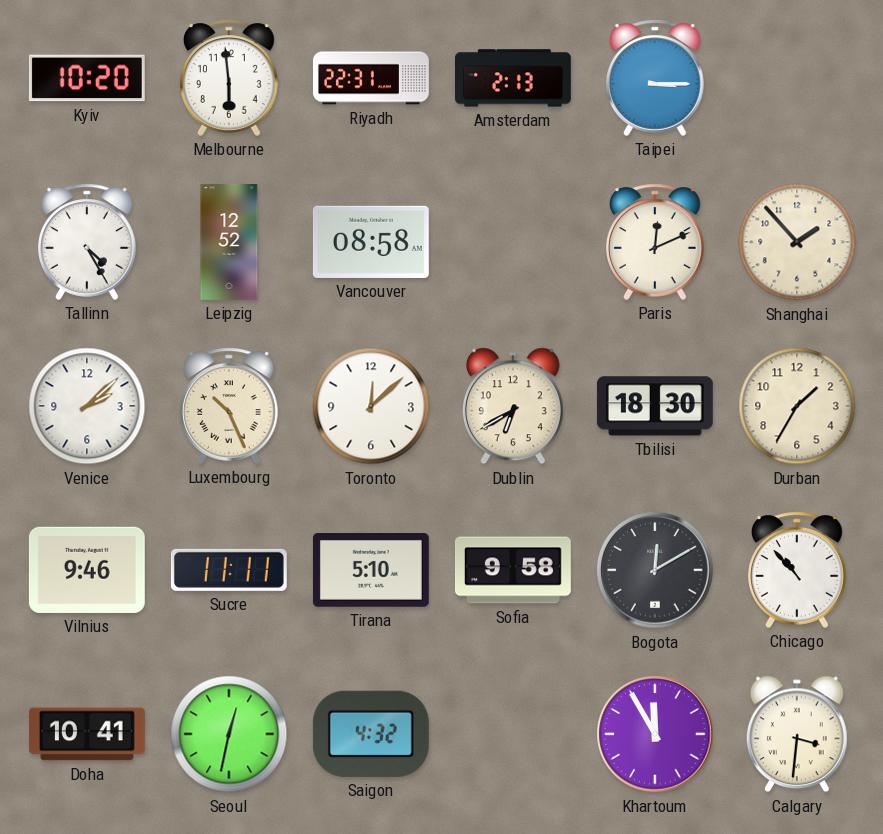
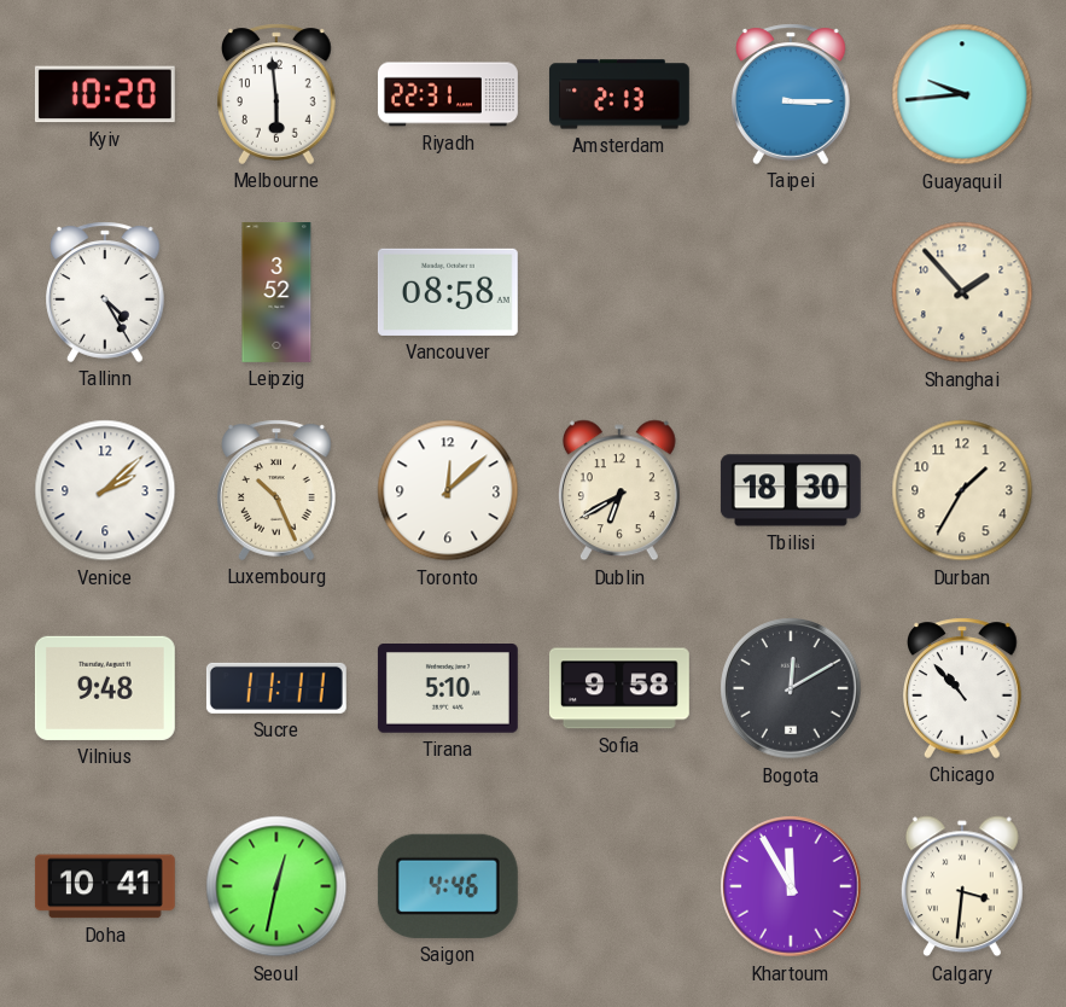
Guayaquil: none -> 9:44
Leipzig: 12:52 -> 3:52
Paris: 12:11 -> none
Vilnius: 9:46 -> 9:48
Saigon: 4:32 -> 4:46
